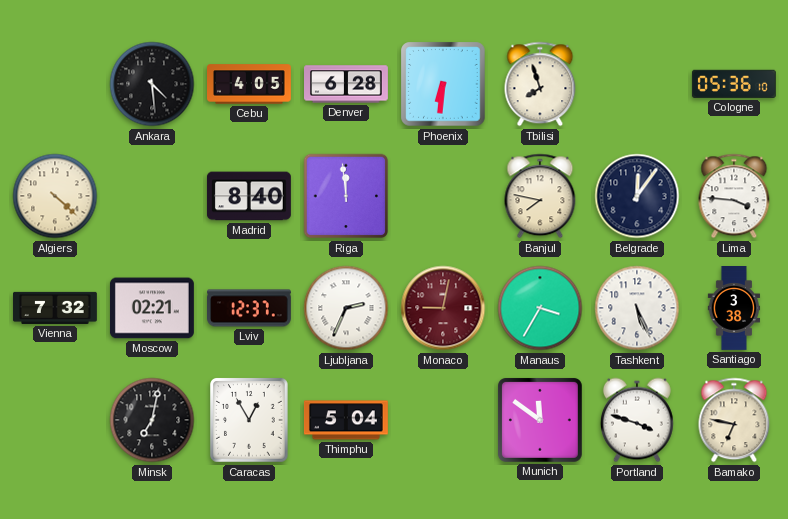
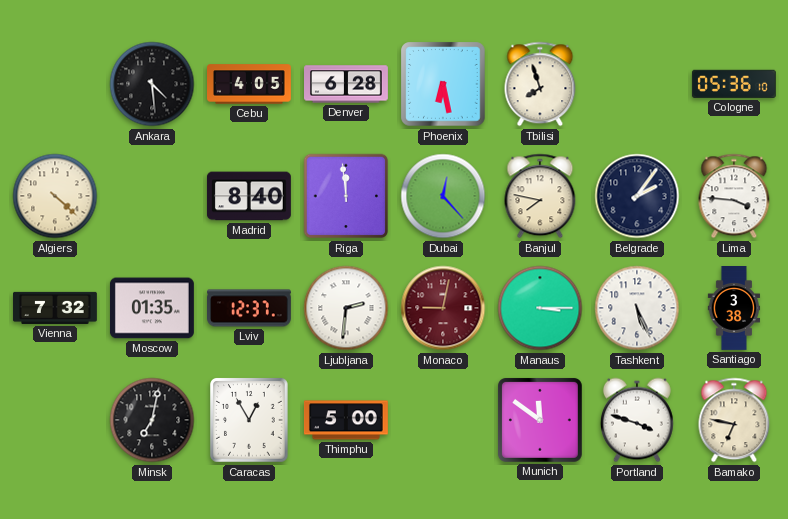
Phoenix: 6:31 -> 6:28
Dubai: none -> 12:23
Belgrade: 12:06 -> 2:06
Moscow: 02:21 -> 01:35
Ljubljana: 2:34 -> 2:31
Manaus: 3:35 -> 3:15
Thimphu: 5:04 -> 5:00
